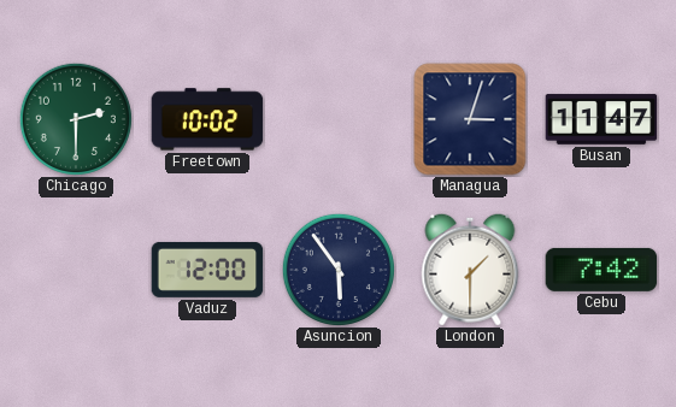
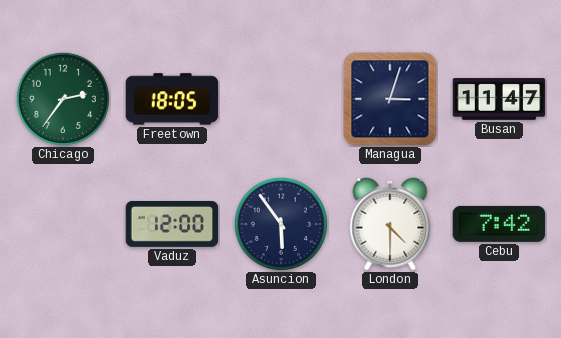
Chicago: 2:30 -> 2:36
Freetown: 10:02 -> 18:05
London: 1:30 -> 4:30
